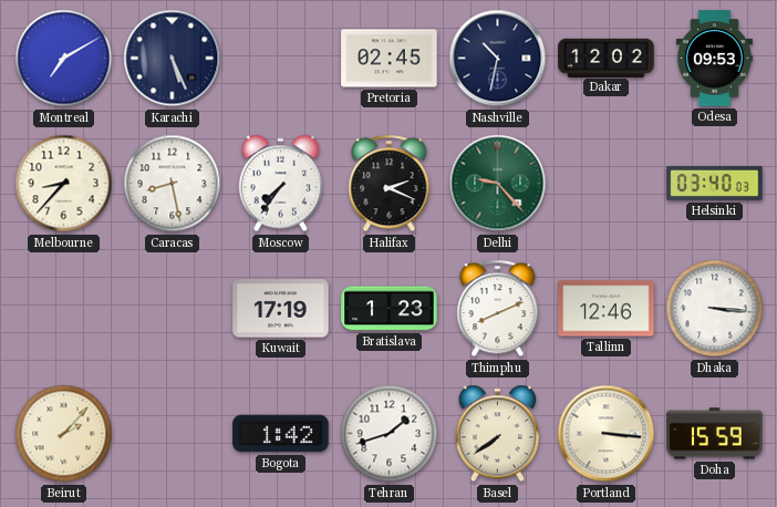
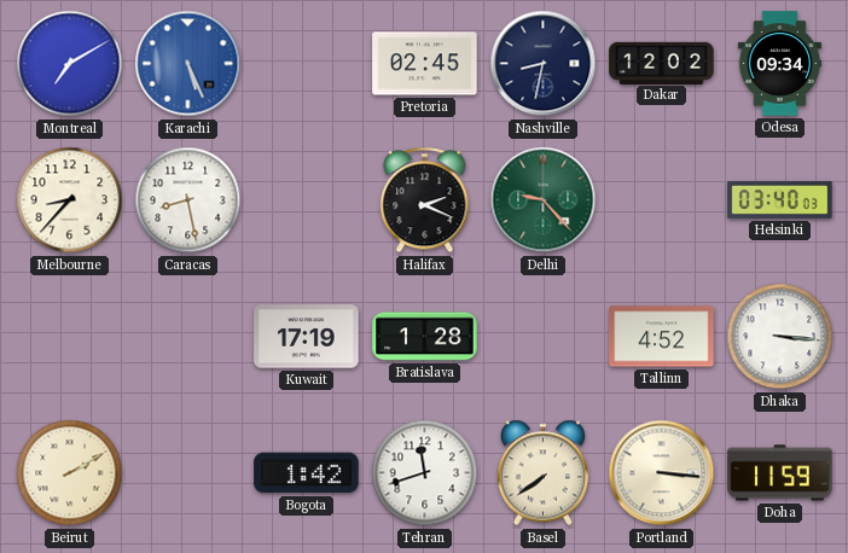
Karachi dial: navy -> blue
Nashville: 10:32 -> 8:32
Odesa: 09:53 -> 09:34
Moscow: 7:36 -> none
Bratislava: 1:23 -> 1:28
Thimphu: 8:11 -> none
Tallinn: 12:46 -> 4:52
Beirut: 2:07 -> 2:10
Tehran: 1:42 -> 11:42
Doha: 15:59 -> 11:59
